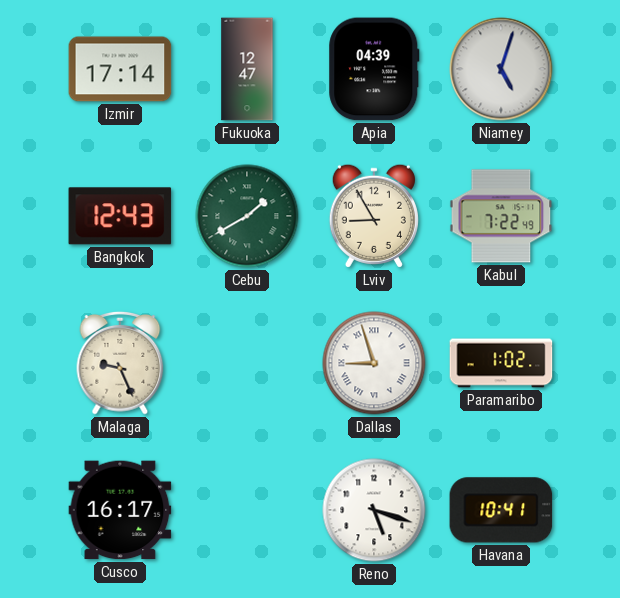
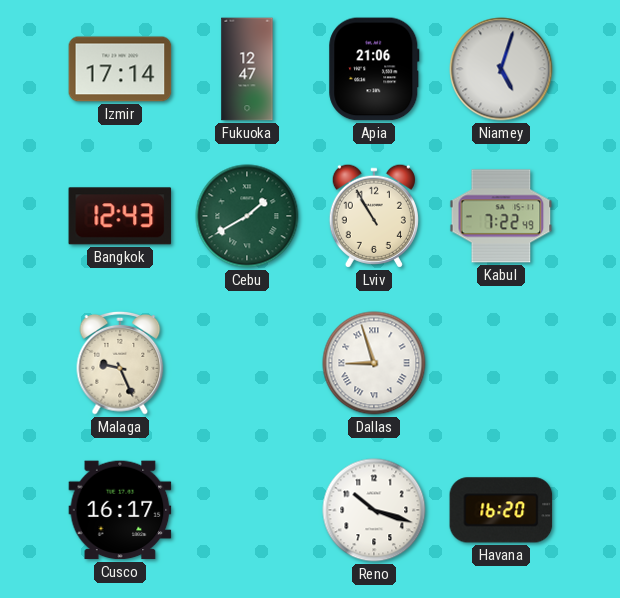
Apia: 04:39 -> 21:06
Lviv: 8:55 -> 10:55
Paramaribo: 1:02 -> none
Reno: 5:18 -> 10:18
Havana: 10:41 -> 16:20
